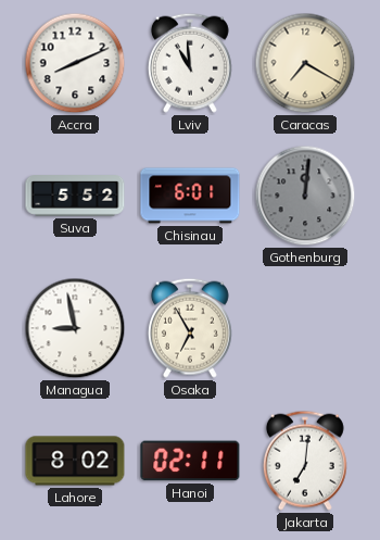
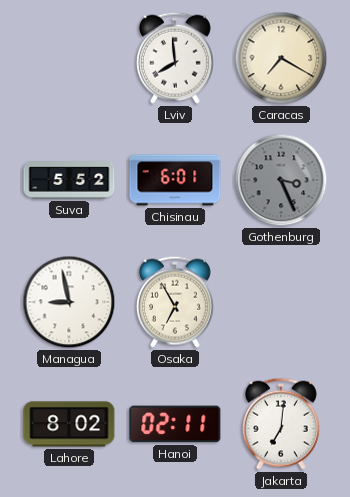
Accra: 8:11 -> none
Lviv: 10:59 -> 7:59
Gothenburg: 12:01 -> 3:26
